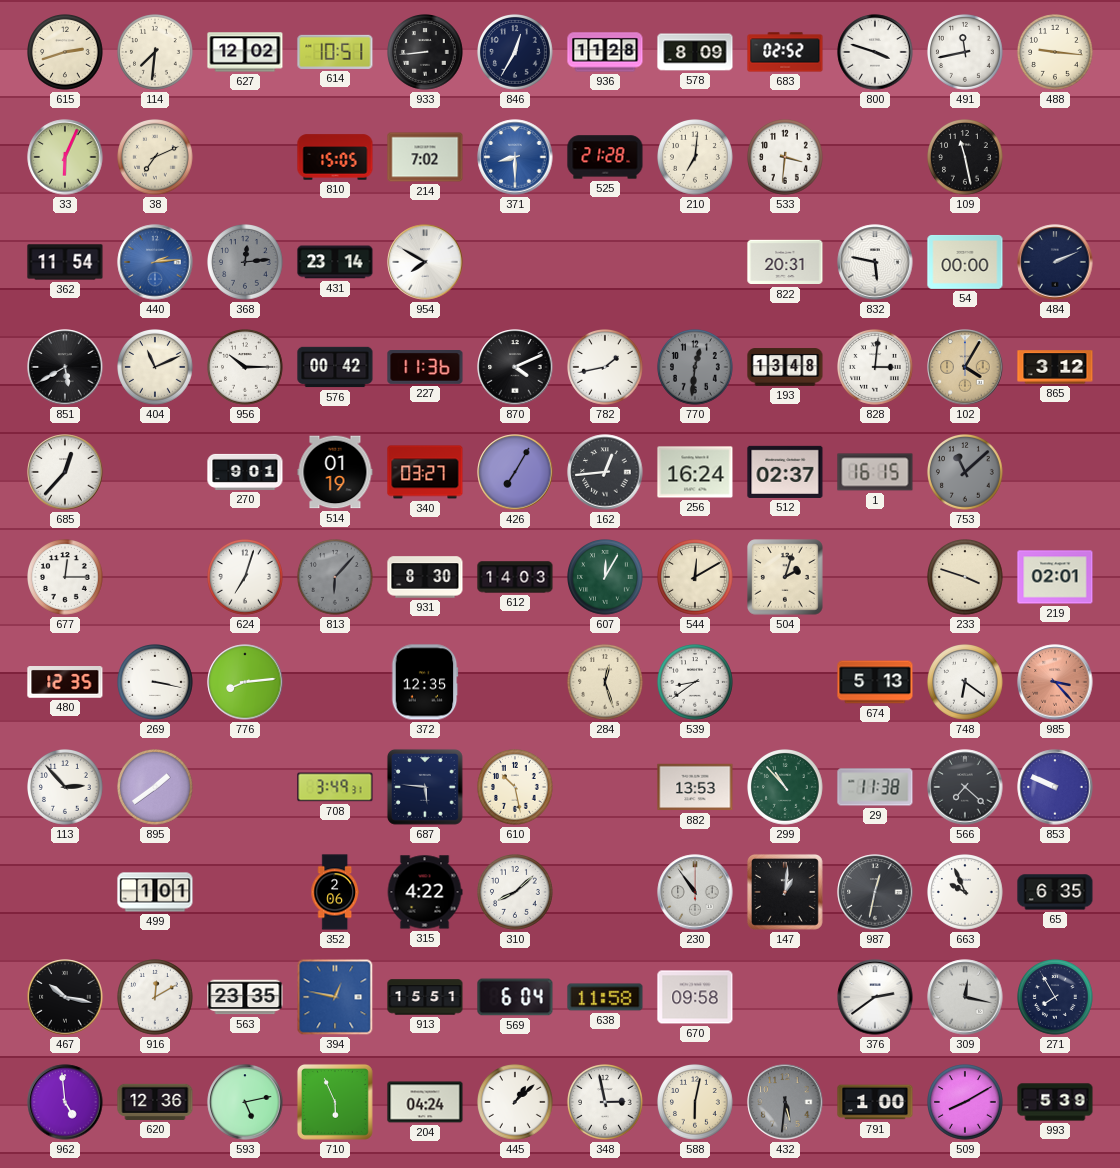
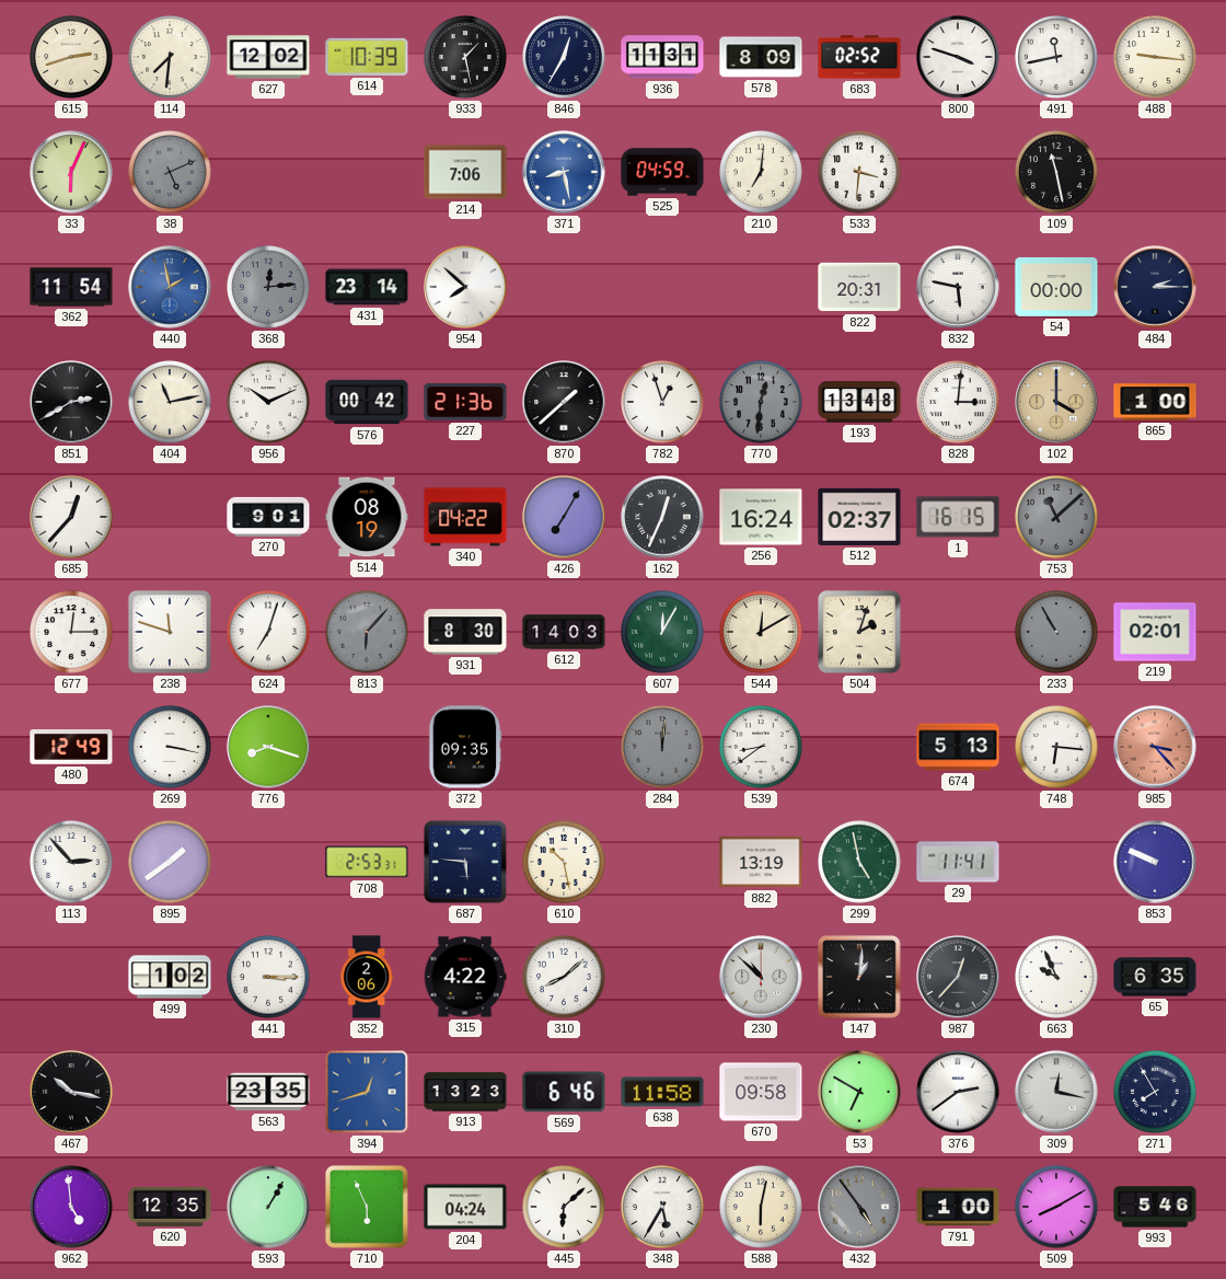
614: 10:51 -> 10:39
933: 8:44 -> 1:28
936: 11:28 -> 11:31
38: 7:11 -> 5:11
38 dial: cream -> grey
810: 15:05 -> none
214: 7:02 -> 7:06
371: 8:30 -> 8:28
525: 21:28 -> 04:59
440: 2:14 -> 1:58
954: 7:50 -> 7:52
484: 2:11 -> 2:15
851: 5:40 -> 2:40
404: 11:11 -> 11:13
956: 10:15 -> 10:11
227: 11:36 -> 21:36
870: 4:11 -> 1:38
782: 1:43 -> 12:57
102: 4:05 -> 4:00
865: 3:12 -> 1:00
514: 01:19 -> 08:19
340: 03:27 -> 04:22
162: 12:44 -> 12:34
238: none -> 11:48
233: 3:48 -> 10:55
233 dial: cream -> grey
480: 12:35 -> 12:49
776: 8:14 -> 8:18
372: 12:35 -> 09:35
284: 12:27 -> 12:01
284 dial: cream -> grey
748: 6:21 -> 6:16
708: 3:49 -> 2:53
882: 13:53 -> 13:19
299: 10:53 -> 4:58
29: 11:38 -> 11:41
566: 7:22 -> none
499: 1:01 -> 1:02
441: none -> 3:15
230: 10:54 -> 10:52
987: 12:32 -> 12:37
916: 12:10 -> none
394: 12:47 -> 12:42
913: 15:51 -> 13:23
569: 6:04 -> 6:46
53: none -> 6:50
620: 12:36 -> 12:35
593: 5:13 -> 1:05
445: 1:08 -> 6:08
348: 2:58 -> 5:35
432: 5:31 -> 4:54
993: 5:39 -> 5:46
